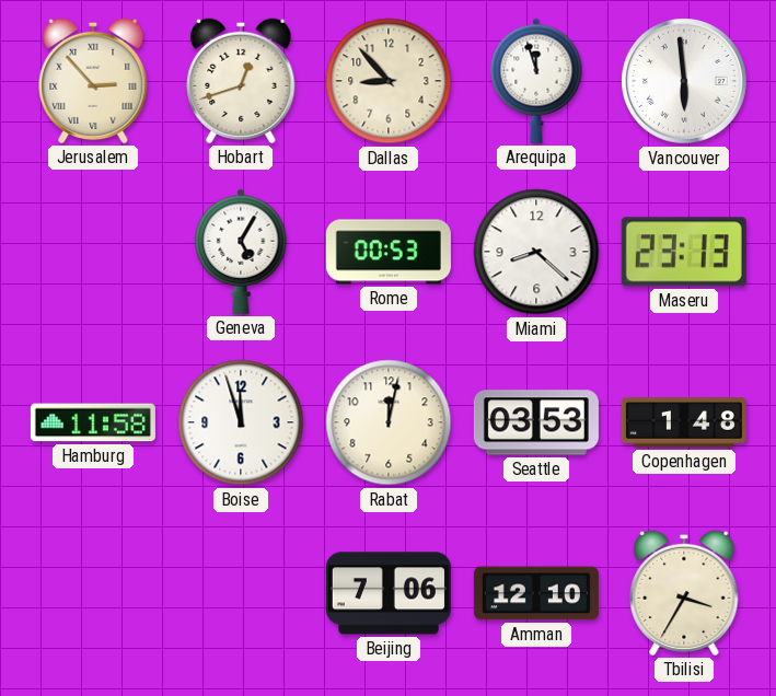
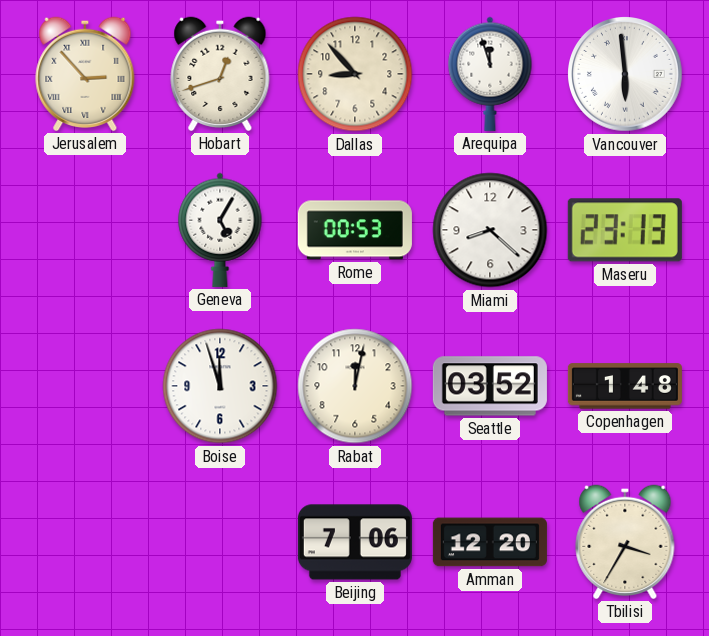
Hamburg: 11:58 -> none
Seattle: 03:53 -> 03:52
Amman: 12:10 -> 12:20
